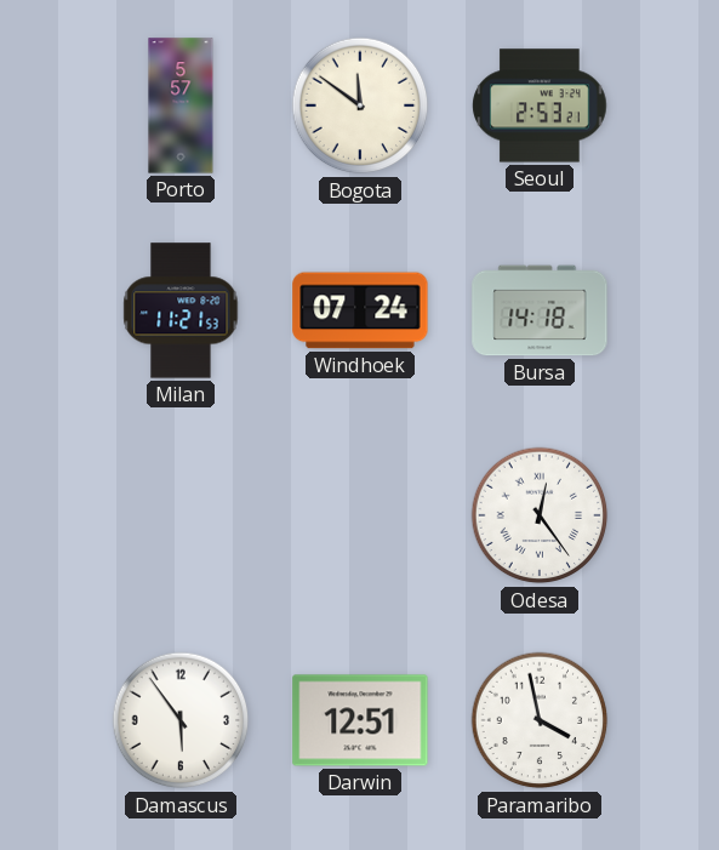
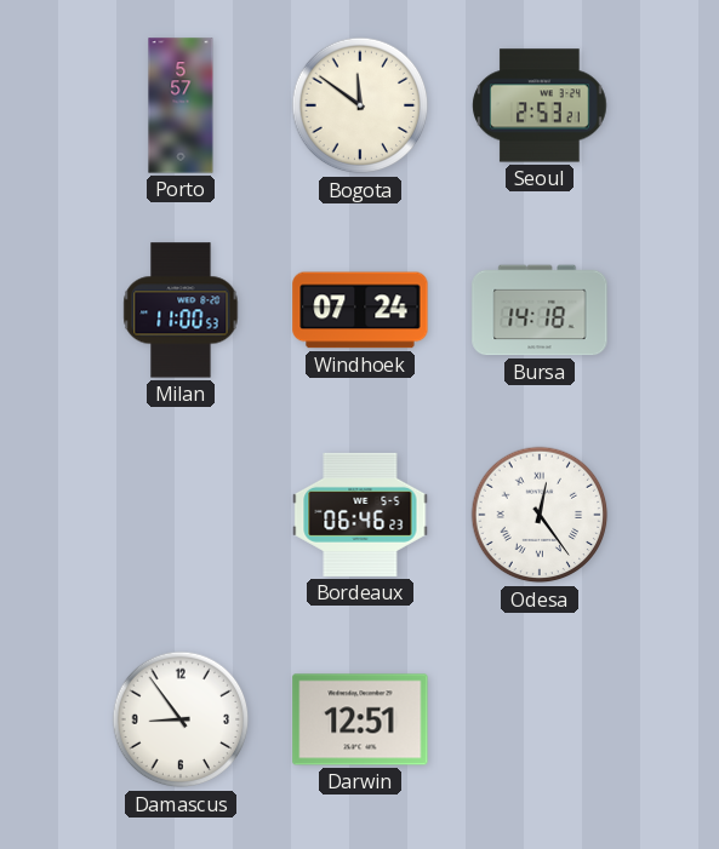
Milan: 11:21 -> 11:00
Bordeaux: none -> 06:46
Damascus: 5:54 -> 8:54
Paramaribo: 3:58 -> none
